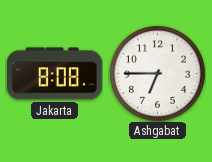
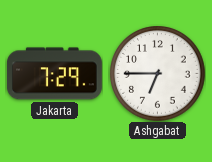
Jakarta: 8:08 -> 7:29
